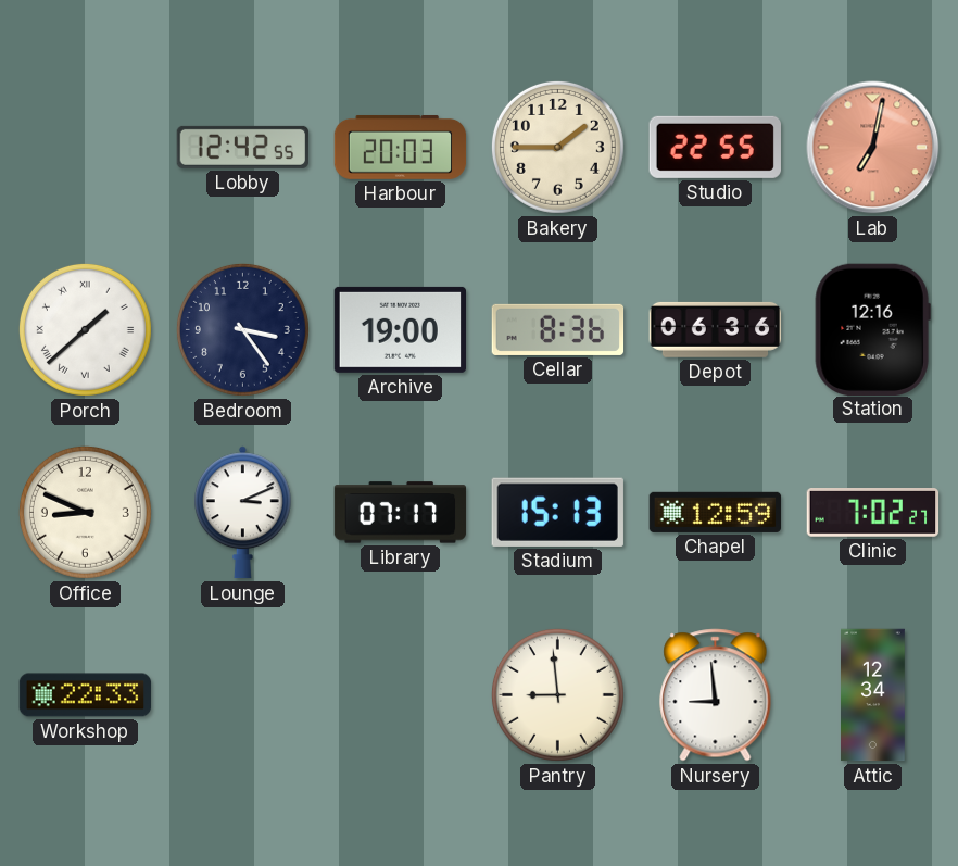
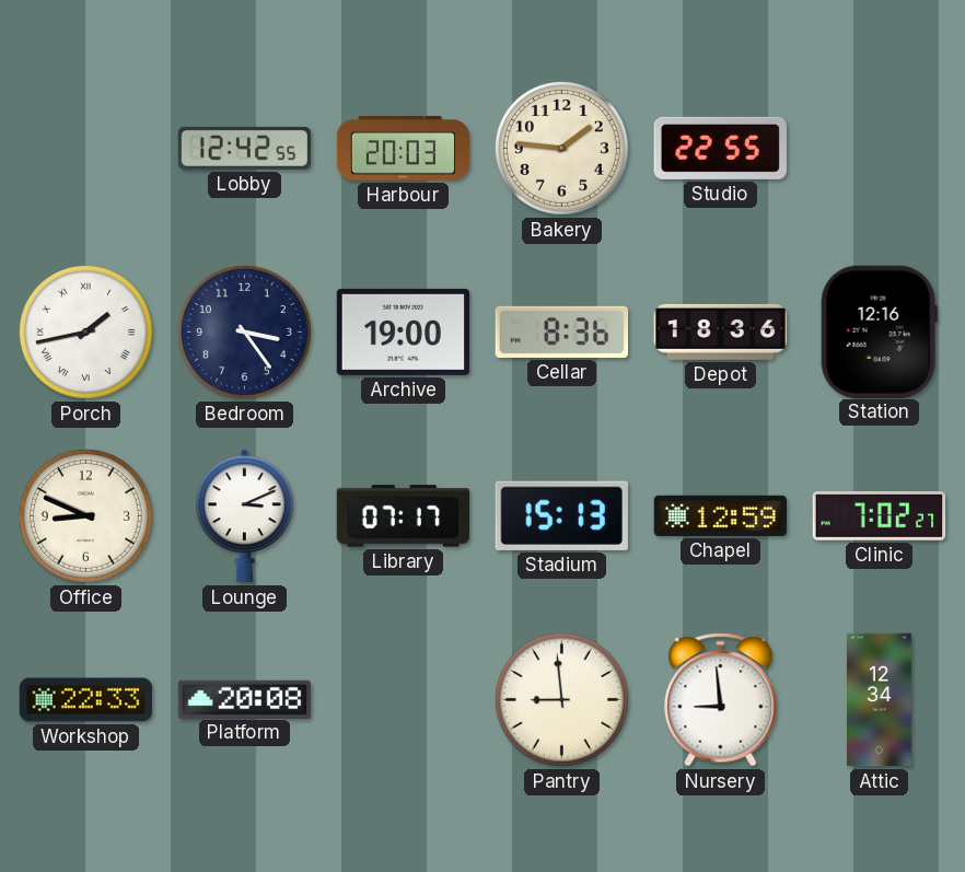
Bakery: 1:45 -> 1:46
Lab: 7:02 -> none
Porch: 1:38 -> 1:43
Depot: 06:36 -> 18:36
Platform: none -> 20:08
